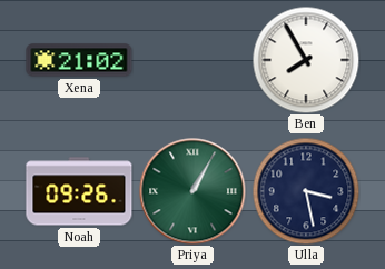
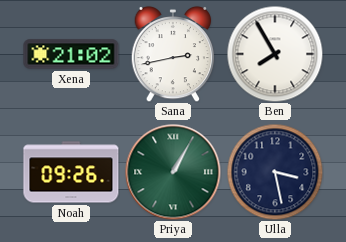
Sana: none -> 2:43
